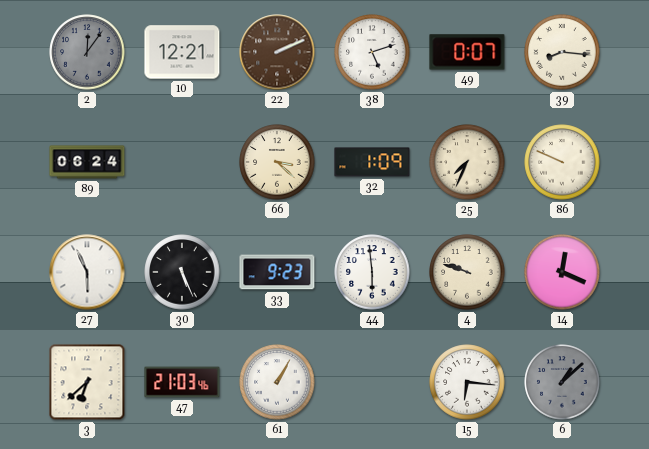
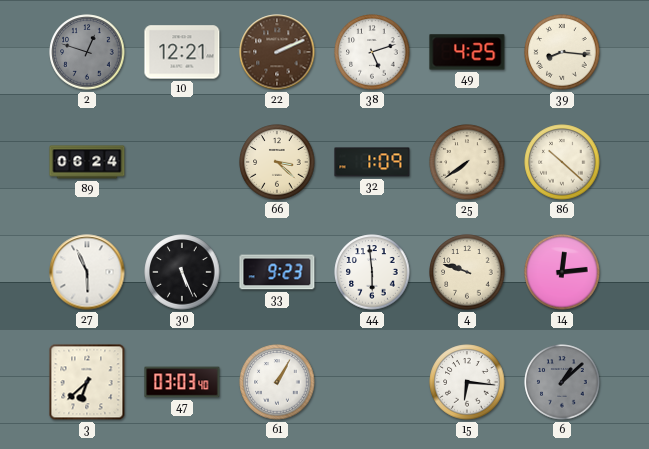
2: 12:06 -> 12:48
49: 0:07 -> 4:25
25: 7:34 -> 7:39
86: 9:49 -> 10:22
14: 12:19 -> 12:14
47: 21:03 -> 03:03
